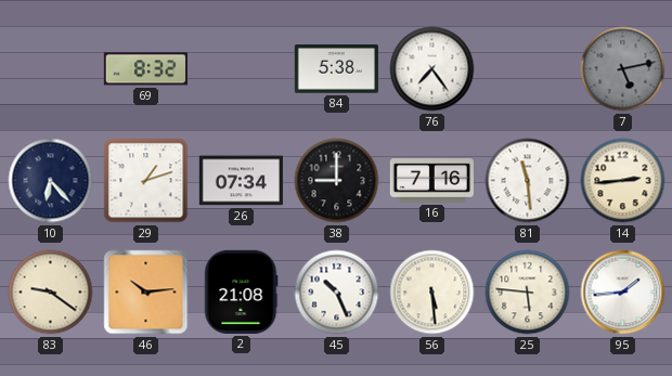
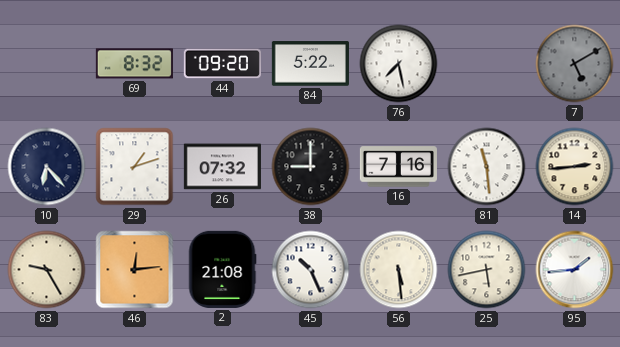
44: none -> 09:20
84: 5:38 -> 5:22
76: 7:24 -> 7:28
7: 5:13 -> 5:10
26: 07:34 -> 07:32
83: 9:21 -> 9:25
46: 10:14 -> 12:14
25: 5:46 -> 5:43
